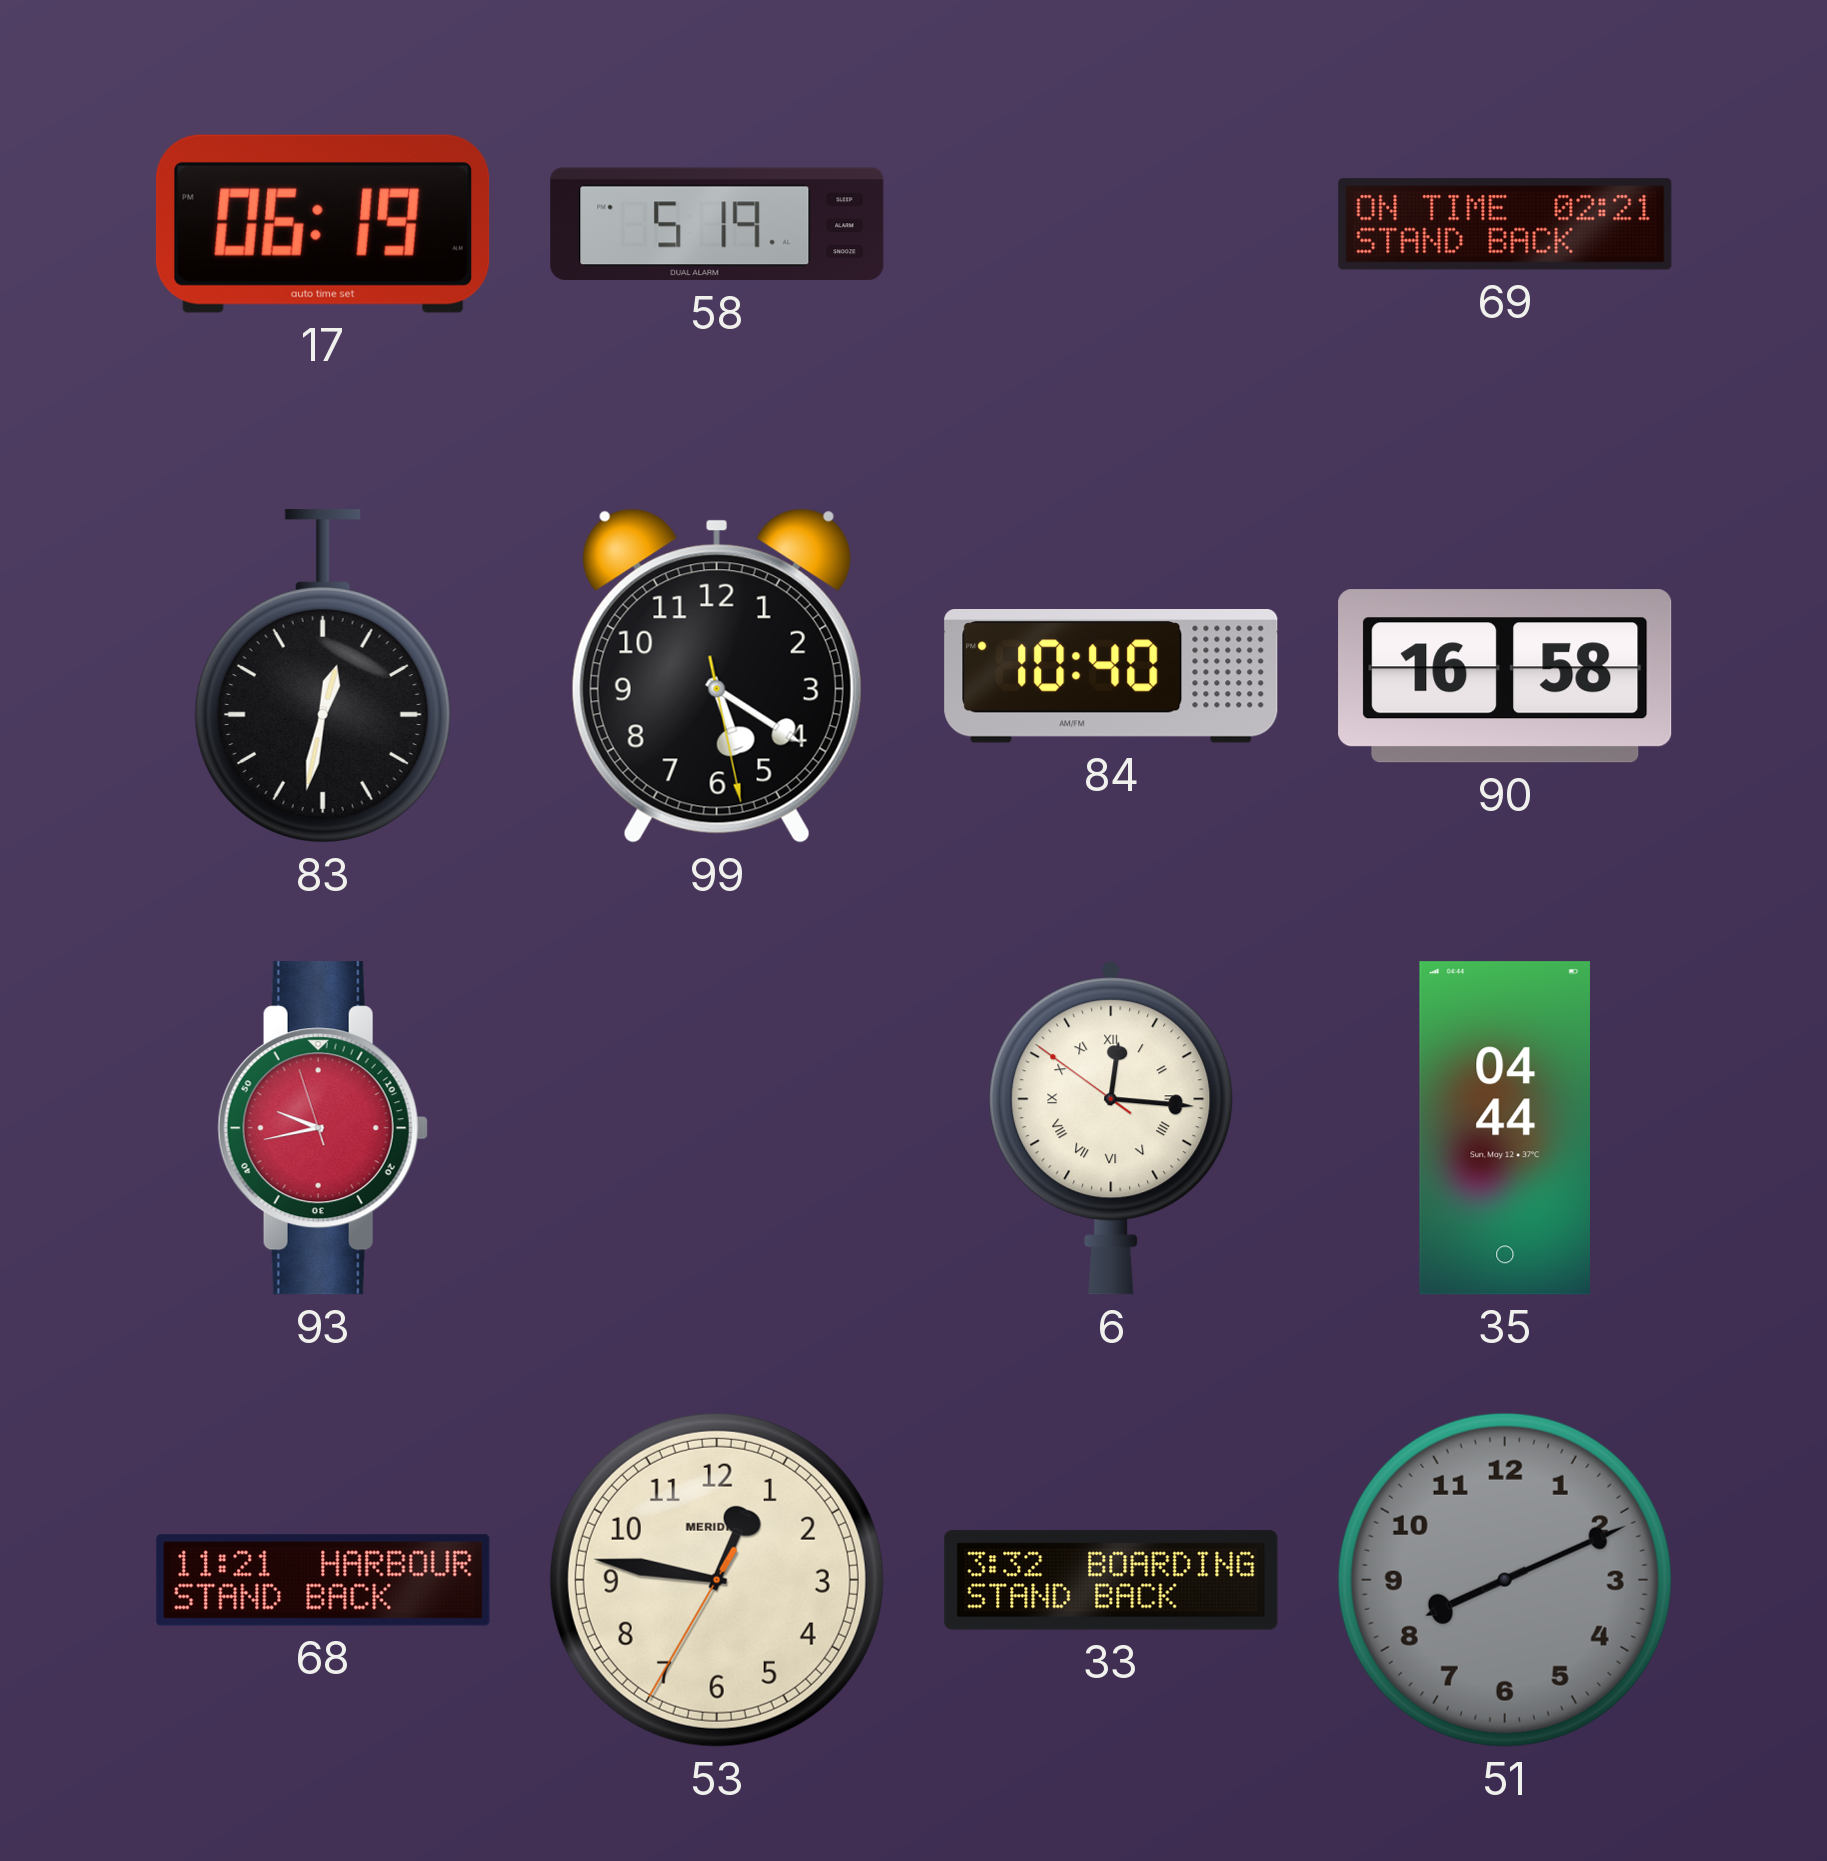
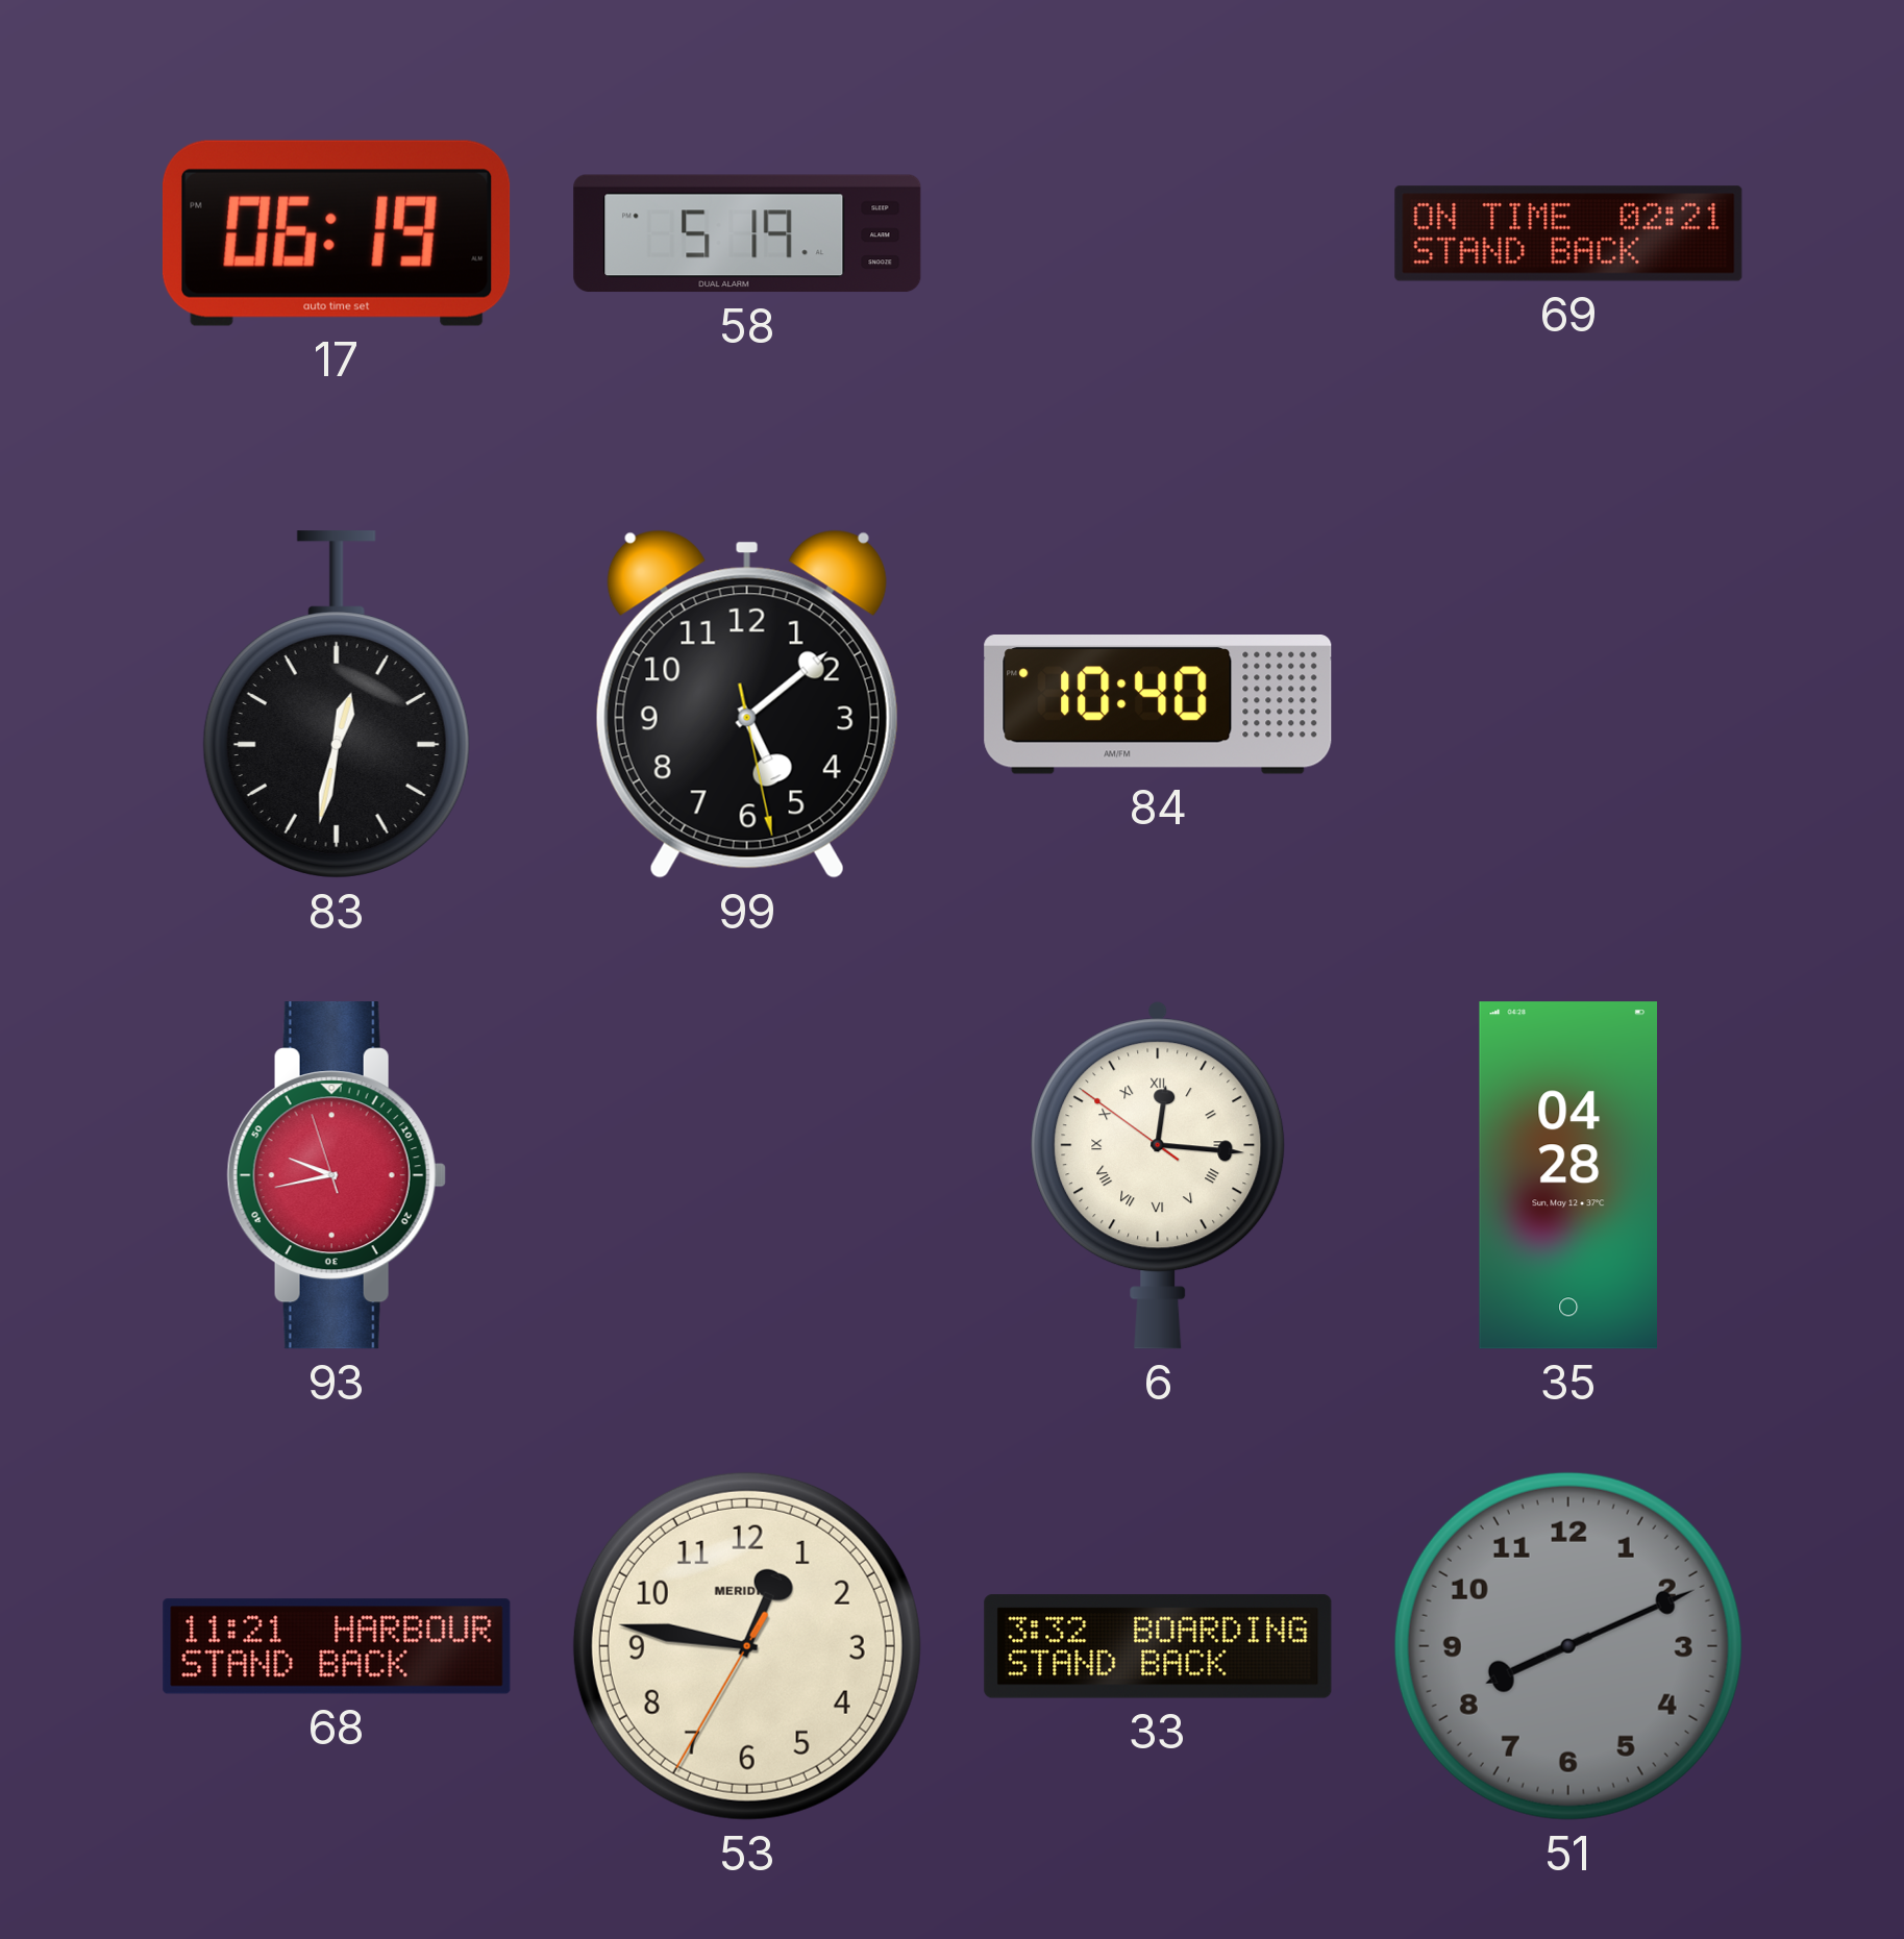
99: 5:20 -> 5:08
90: 16:58 -> none
35: 04:44 -> 04:28
